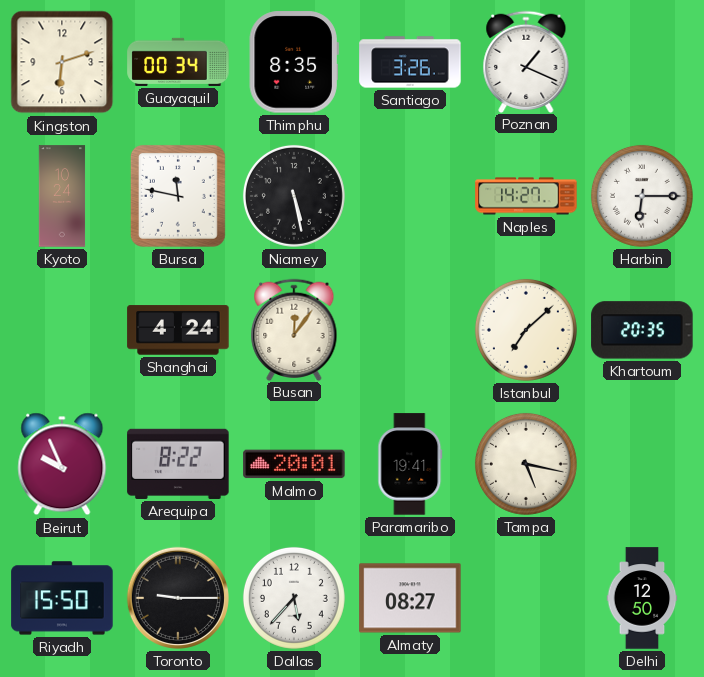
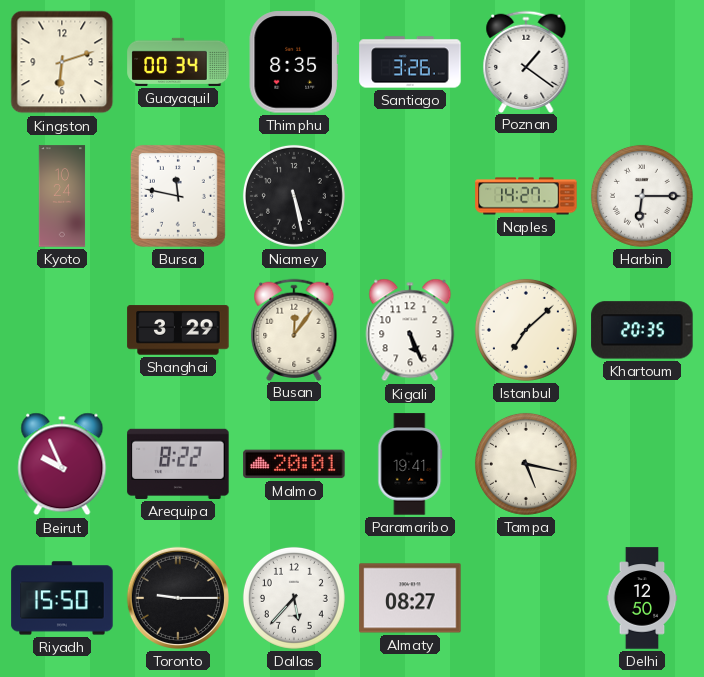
Poznan: 1:19 -> 1:21
Shanghai: 4:24 -> 3:29
Kigali: none -> 5:26
